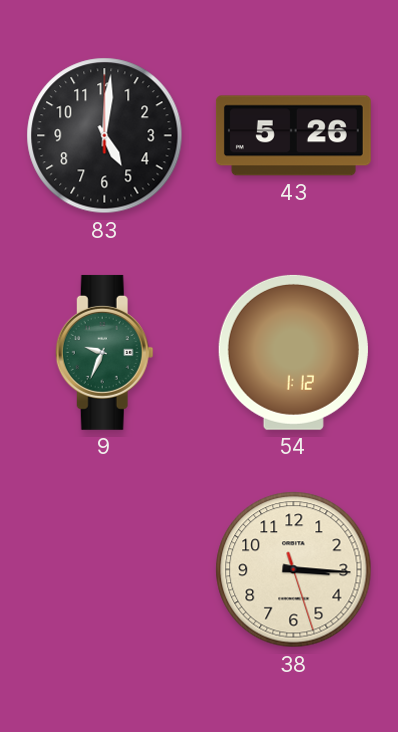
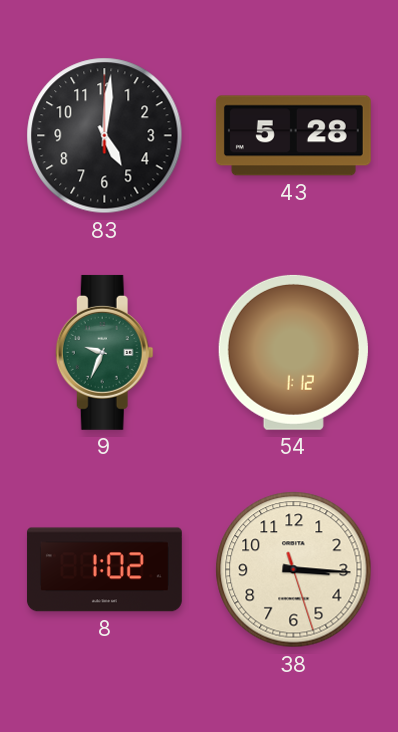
43: 5:26 -> 5:28
8: none -> 1:02
